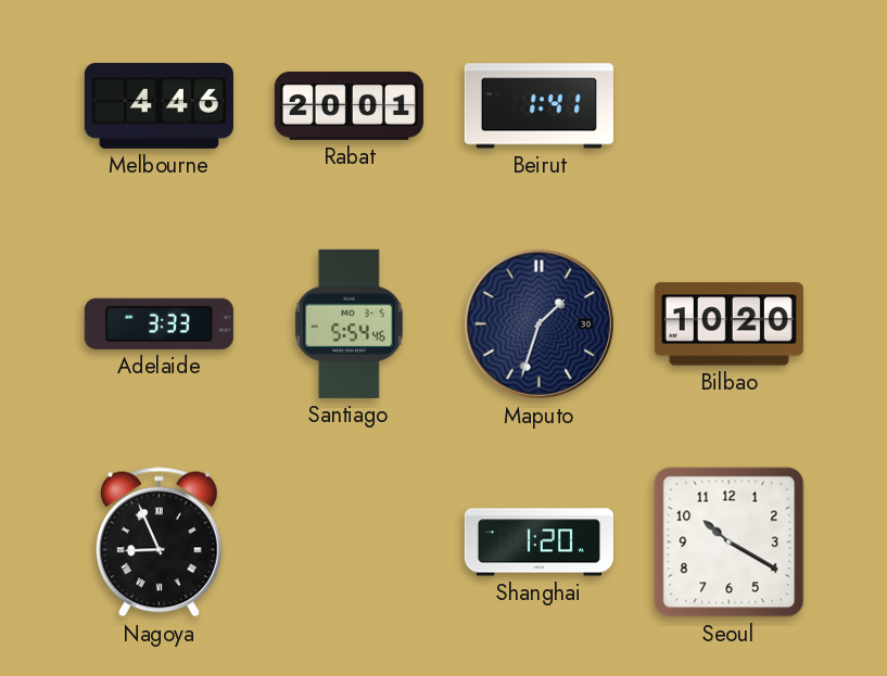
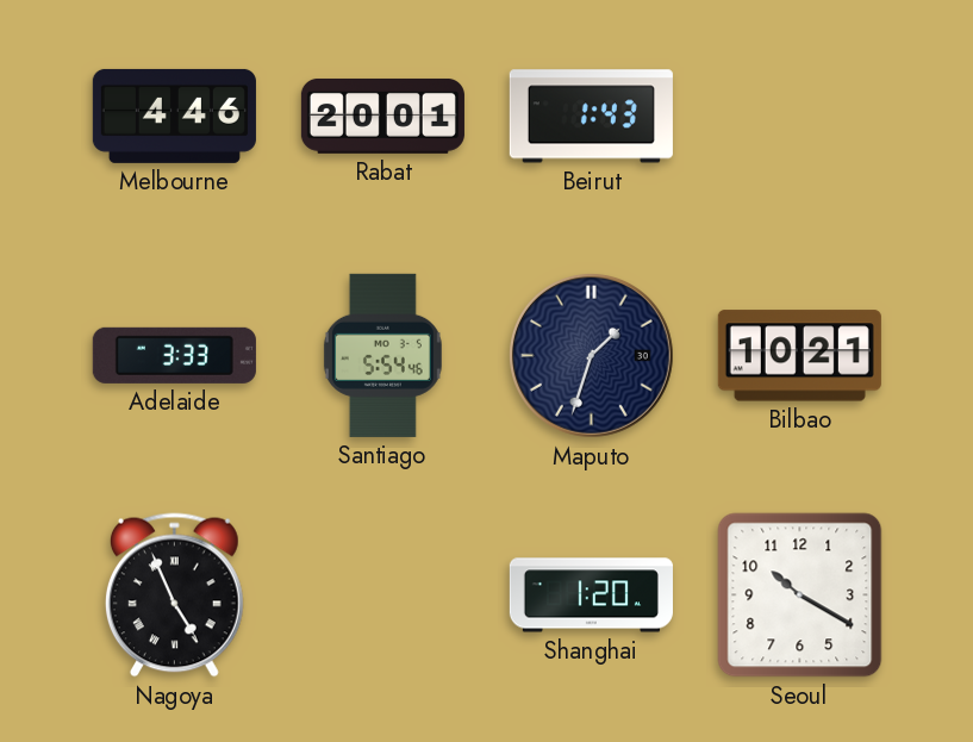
Beirut: 1:41 -> 1:43
Bilbao: 10:20 -> 10:21
Nagoya: 8:56 -> 4:56
